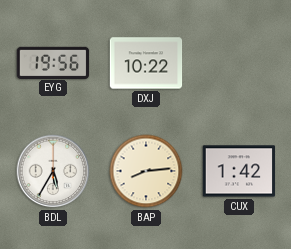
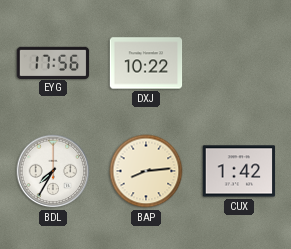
EYG: 19:56 -> 17:56
BDL: 5:35 -> 7:35
